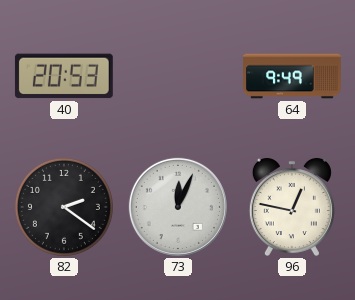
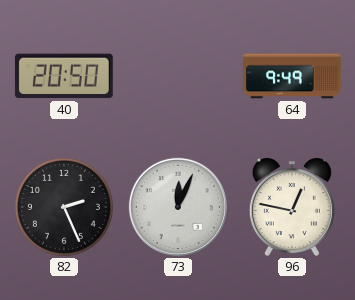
40: 20:53 -> 20:50
82: 2:21 -> 2:26
